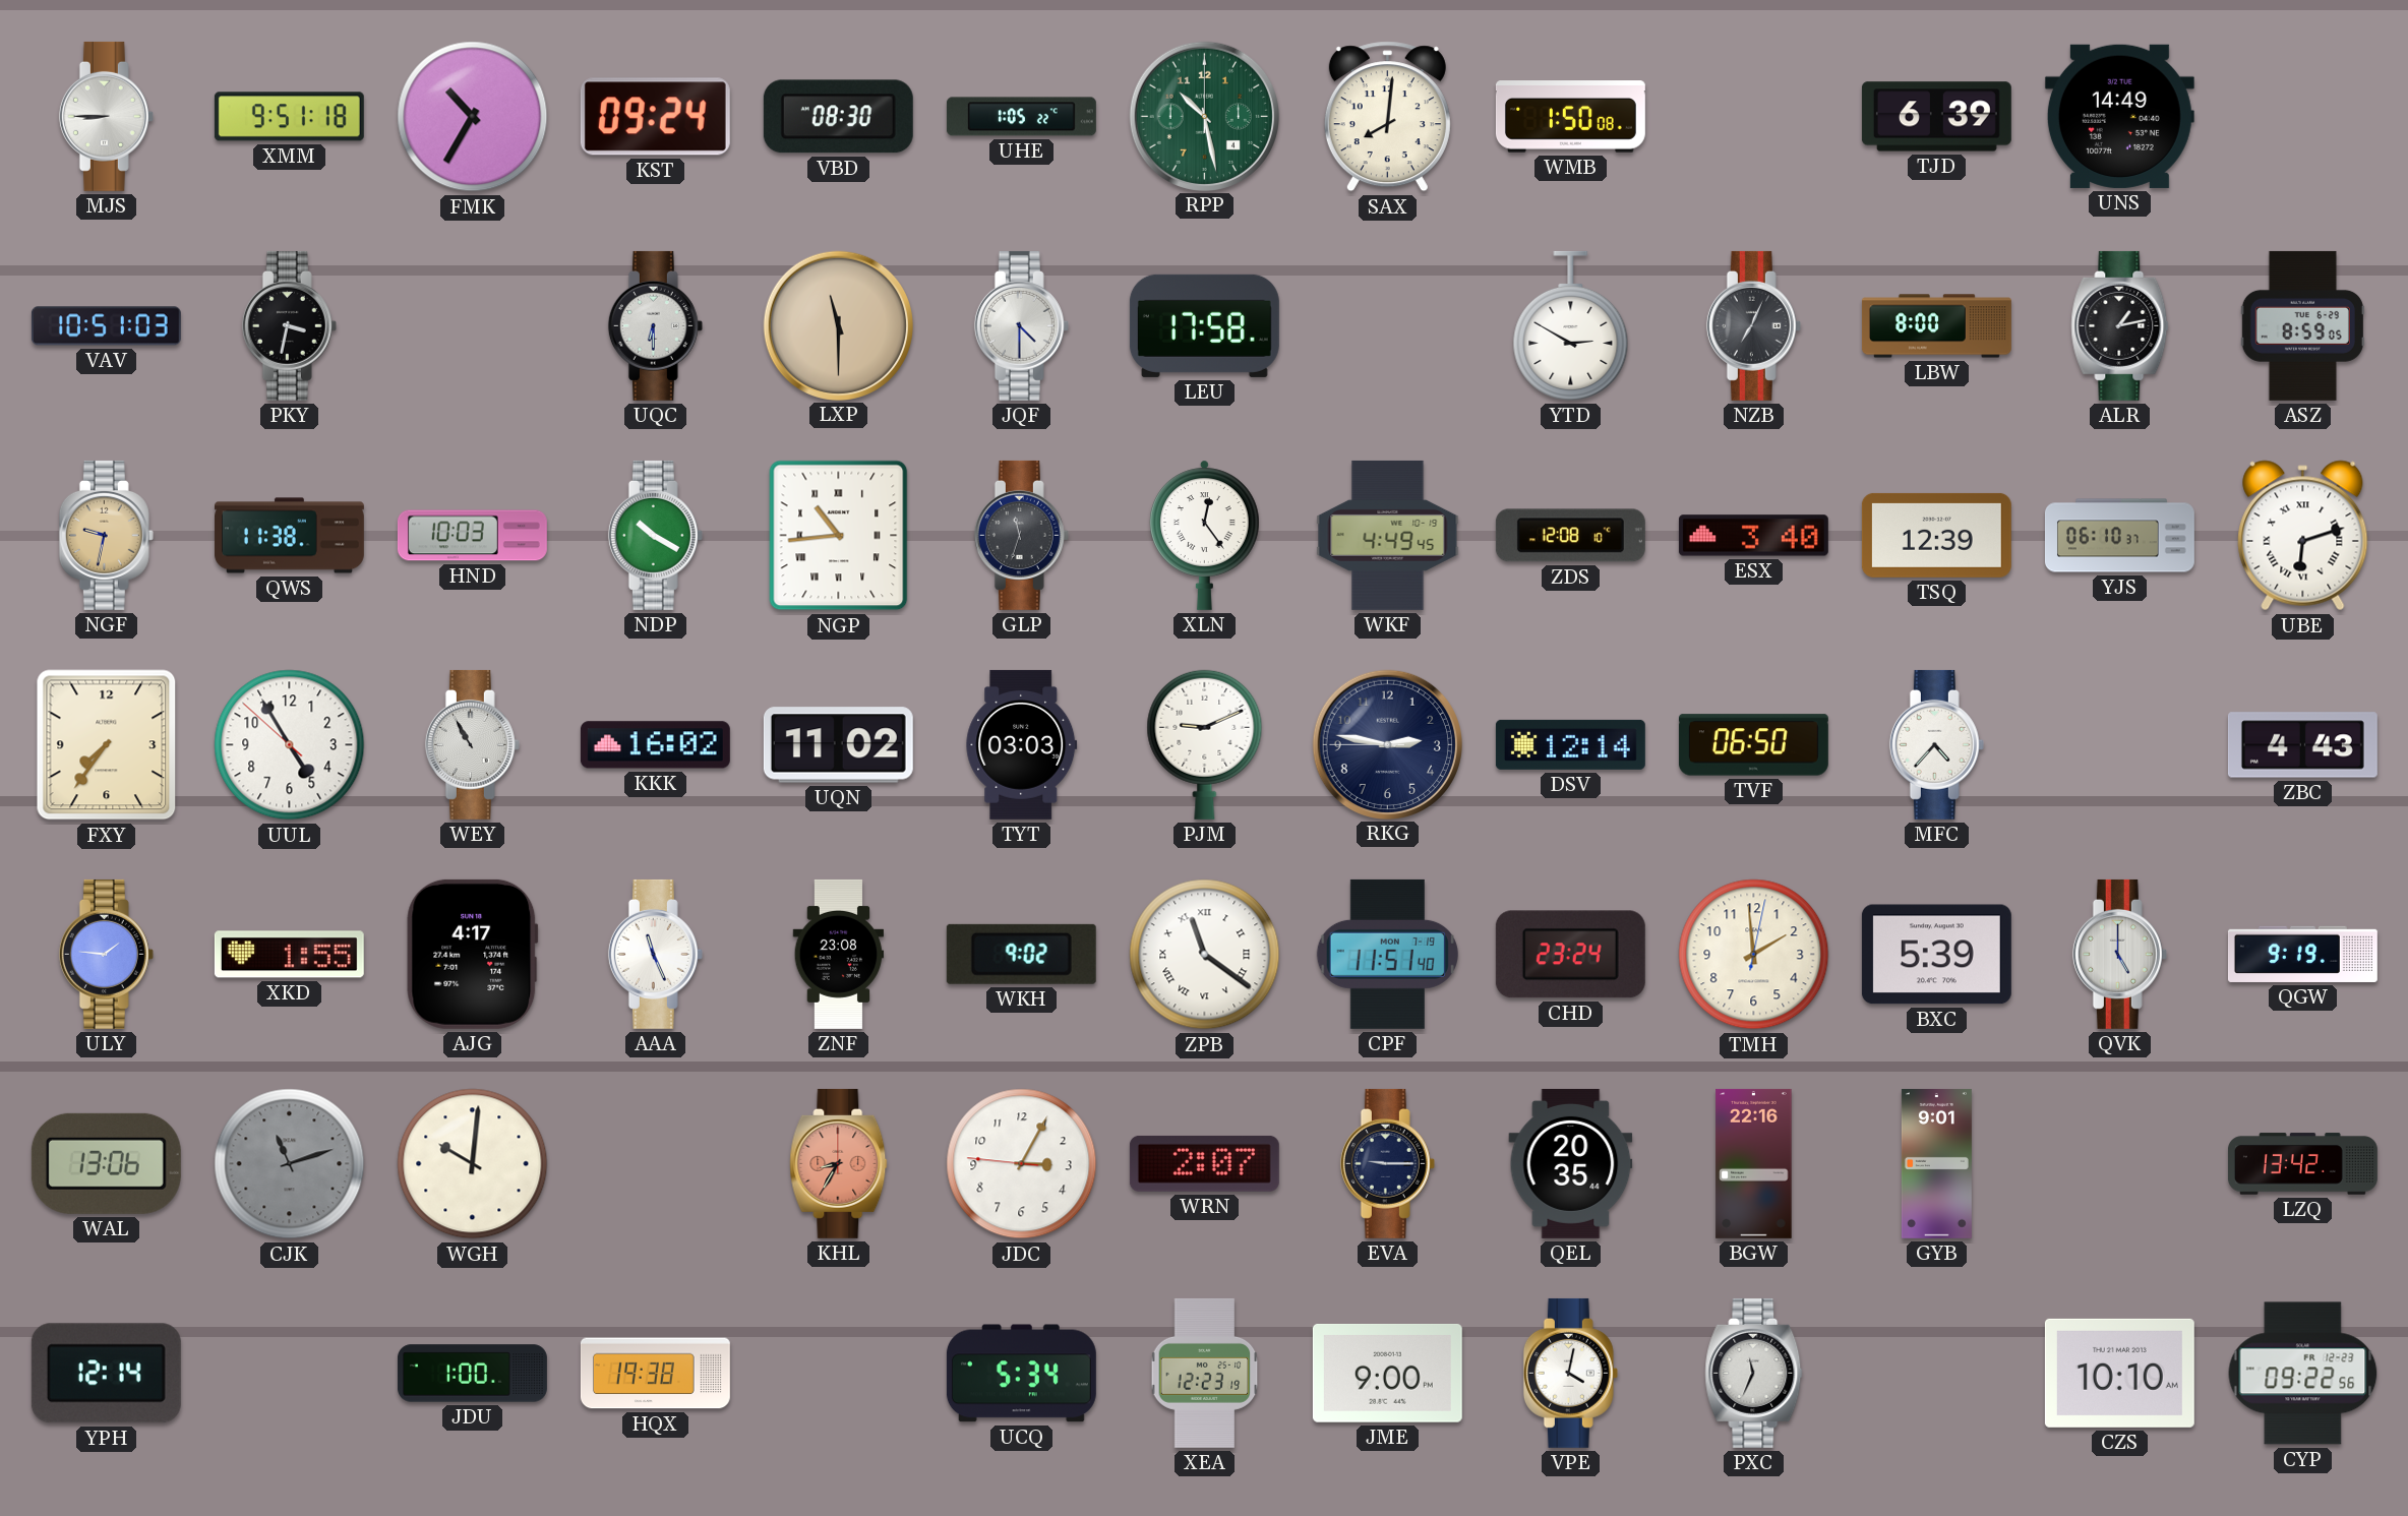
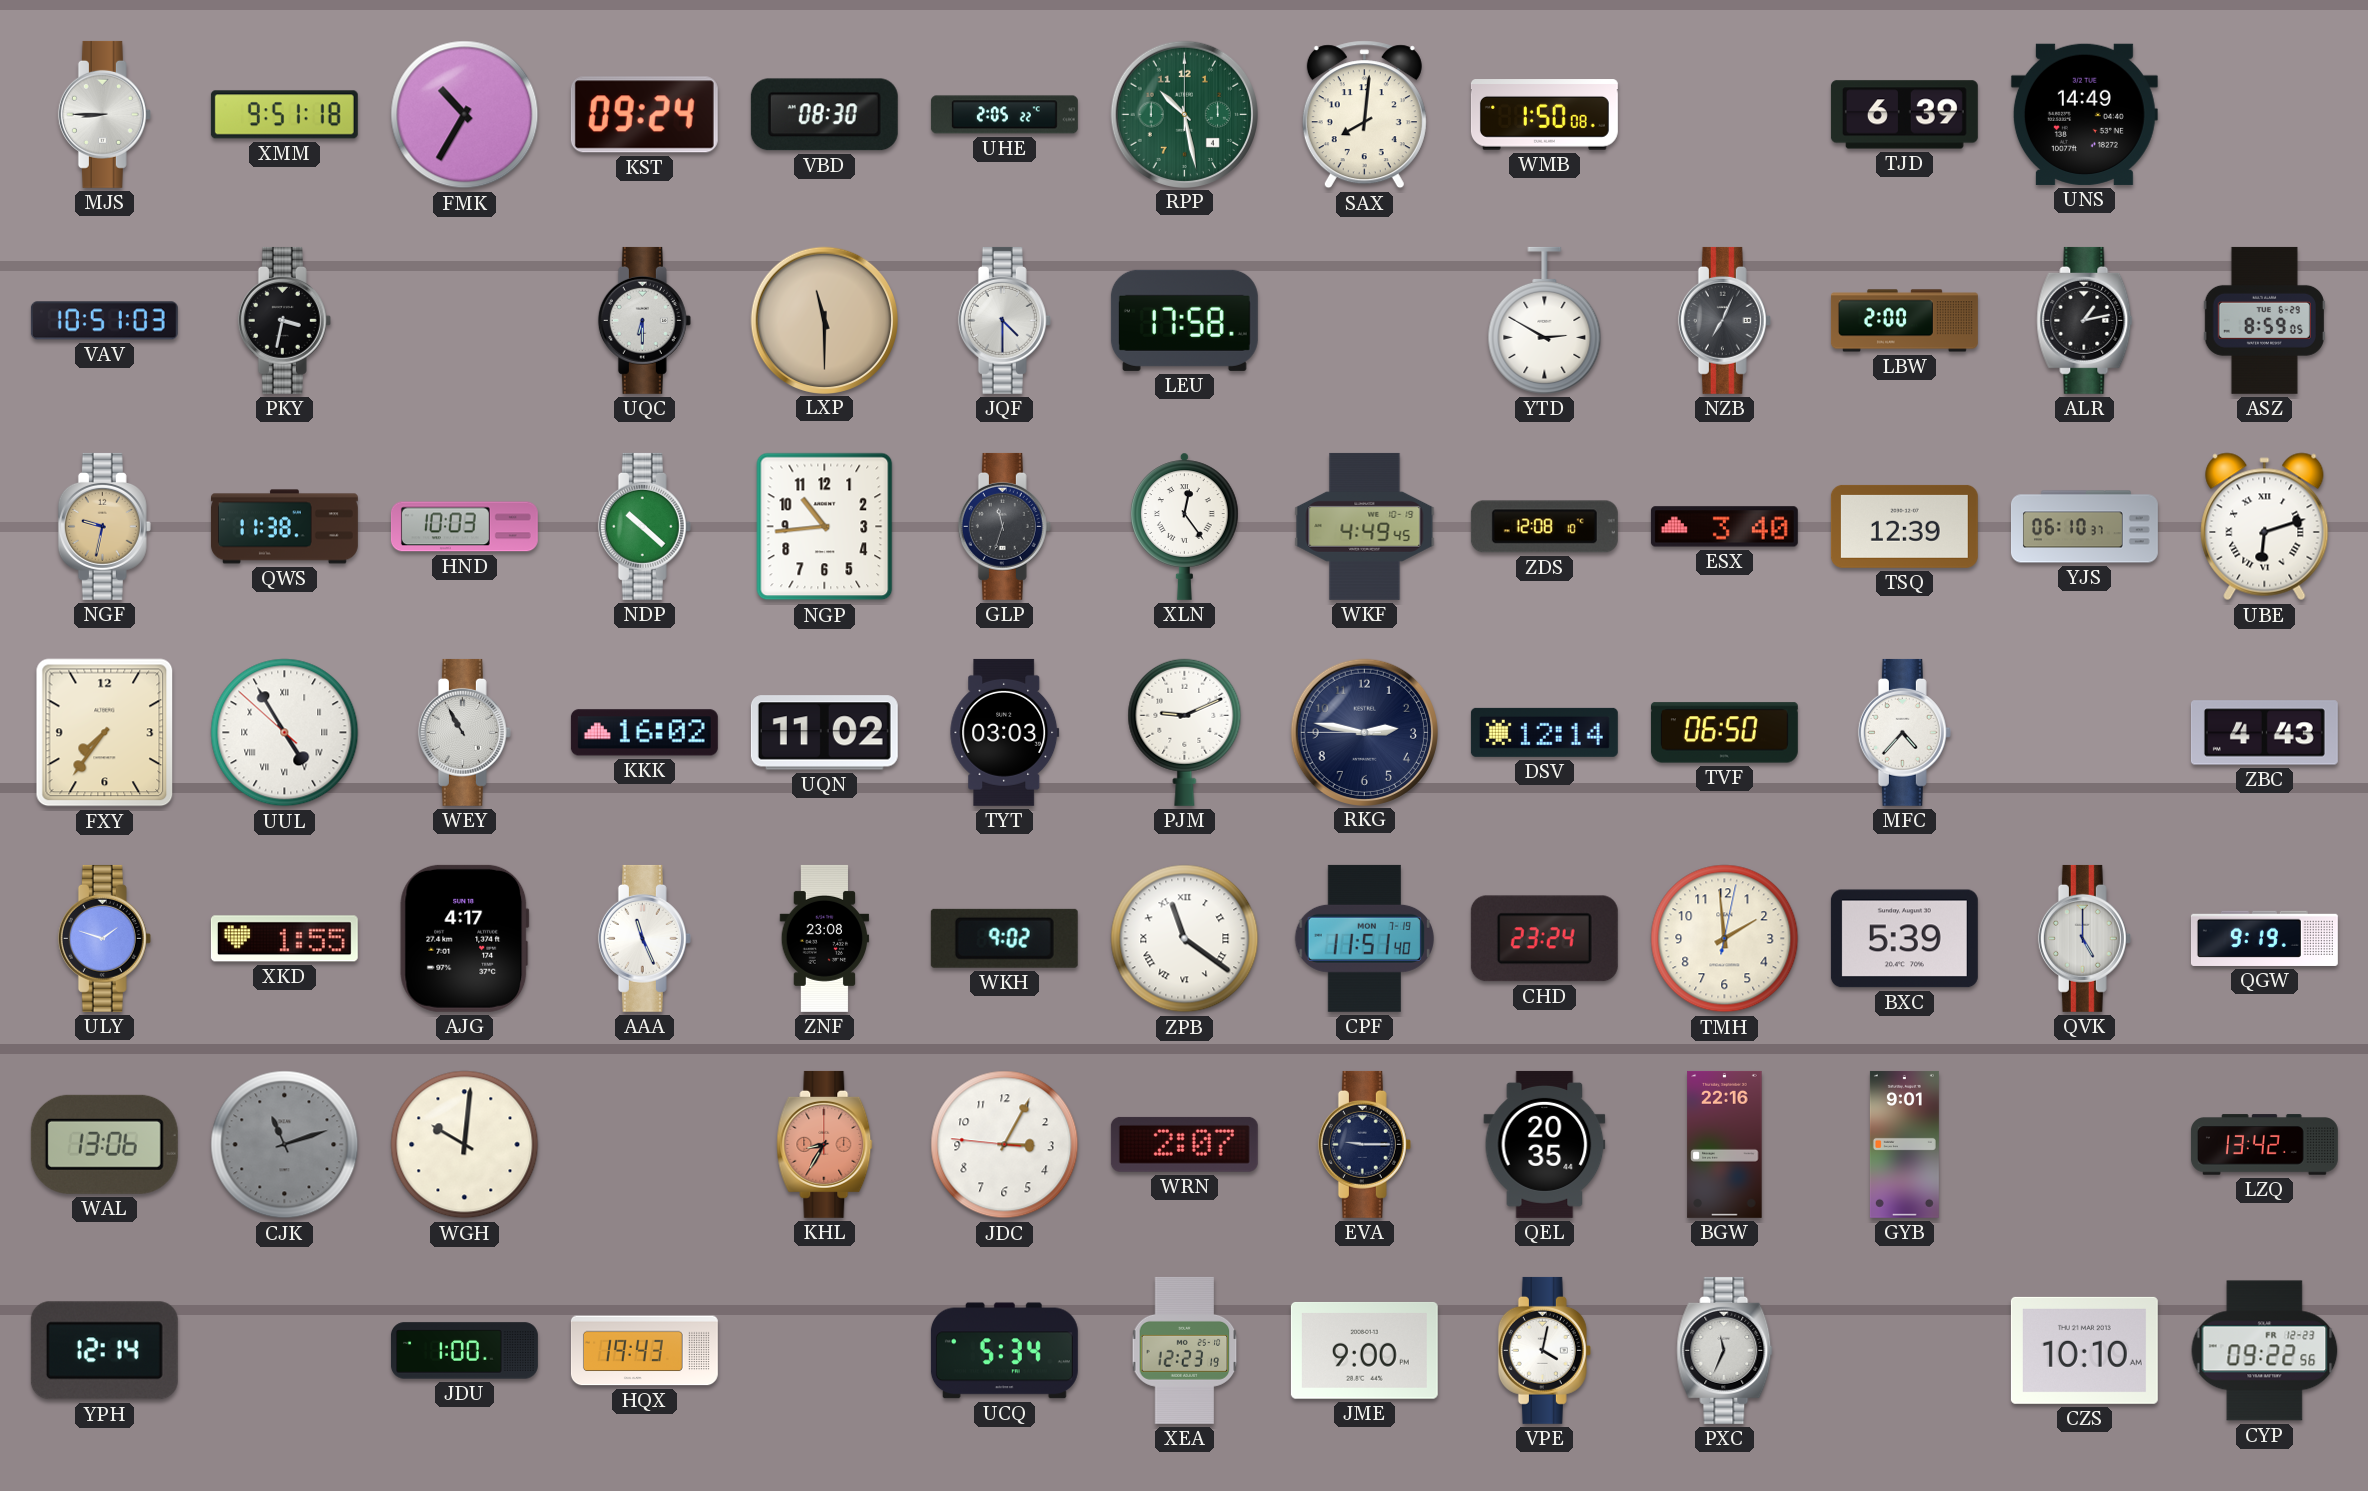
UHE: 1:05 -> 2:05
LBW: 8:00 -> 2:00
NDP: 10:20 -> 10:22
NGP numerals: Roman -> Arabic
UUL numerals: Arabic -> Roman
ULY: 1:46 -> 1:48
HQX: 19:38 -> 19:43
